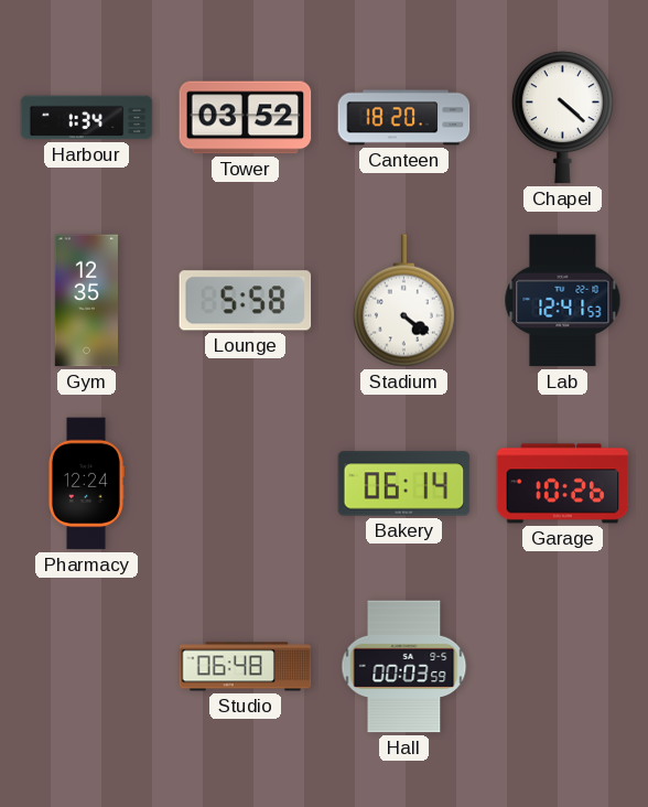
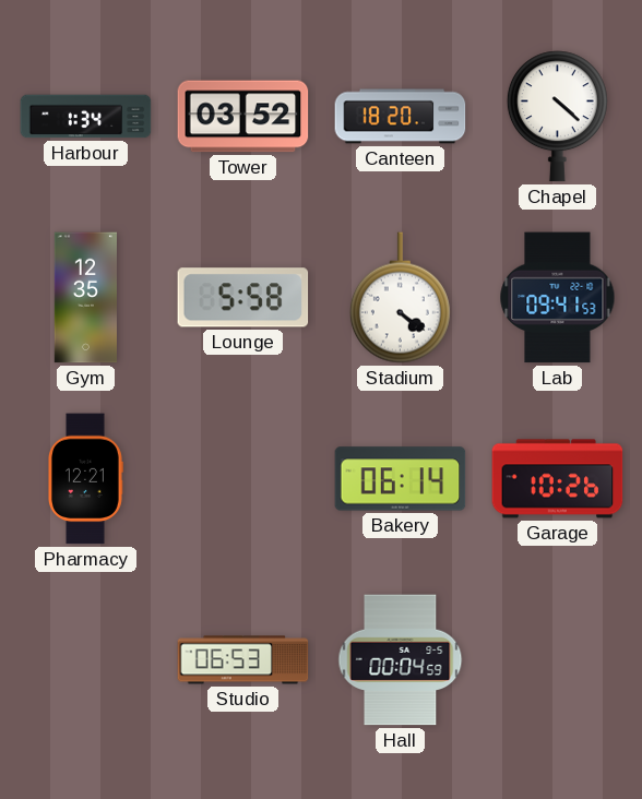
Lab: 12:41 -> 09:41
Pharmacy: 12:24 -> 12:21
Studio: 06:48 -> 06:53
Hall: 00:03 -> 00:04
